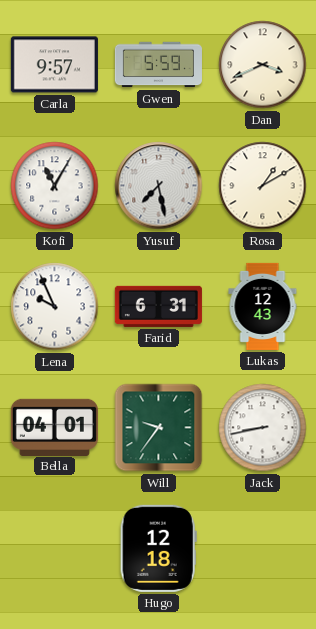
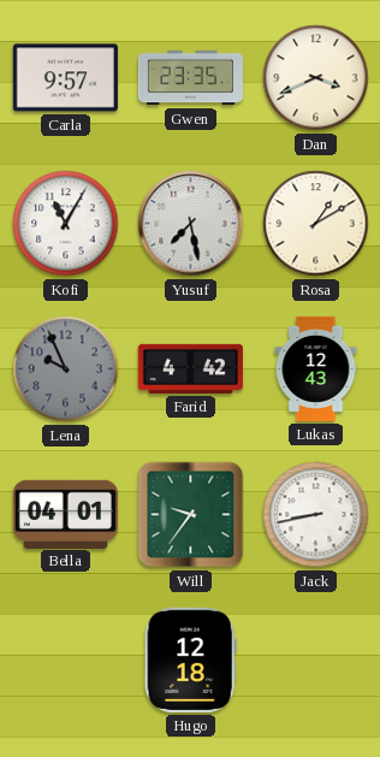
Gwen: 5:59 -> 23:35
Lena dial: white -> grey
Farid: 6:31 -> 4:42
